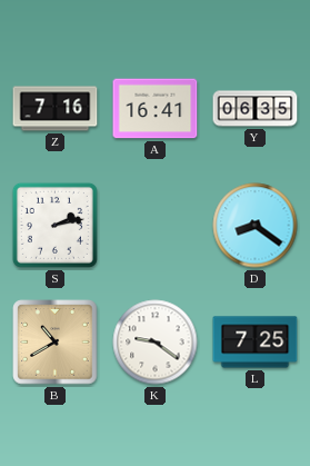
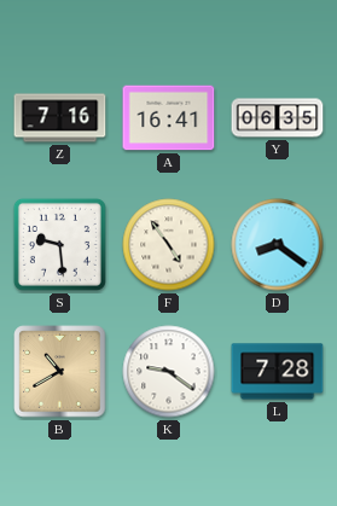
S: 2:13 -> 9:29
F: none -> 4:54
L: 7:25 -> 7:28
